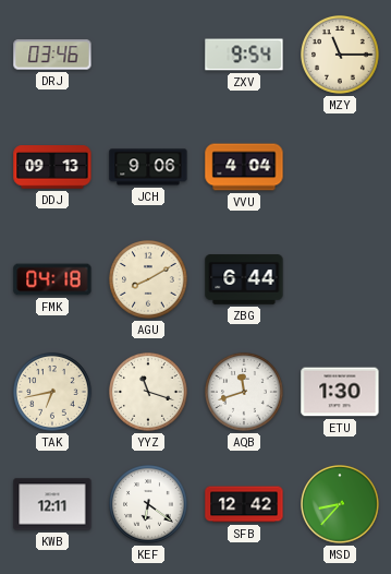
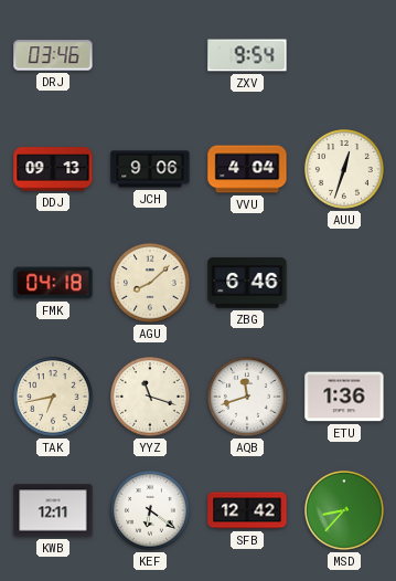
MZY: 11:15 -> none
AUU: none -> 12:33
AGU: 8:10 -> 8:08
ZBG: 6:44 -> 6:46
ETU: 1:30 -> 1:36
